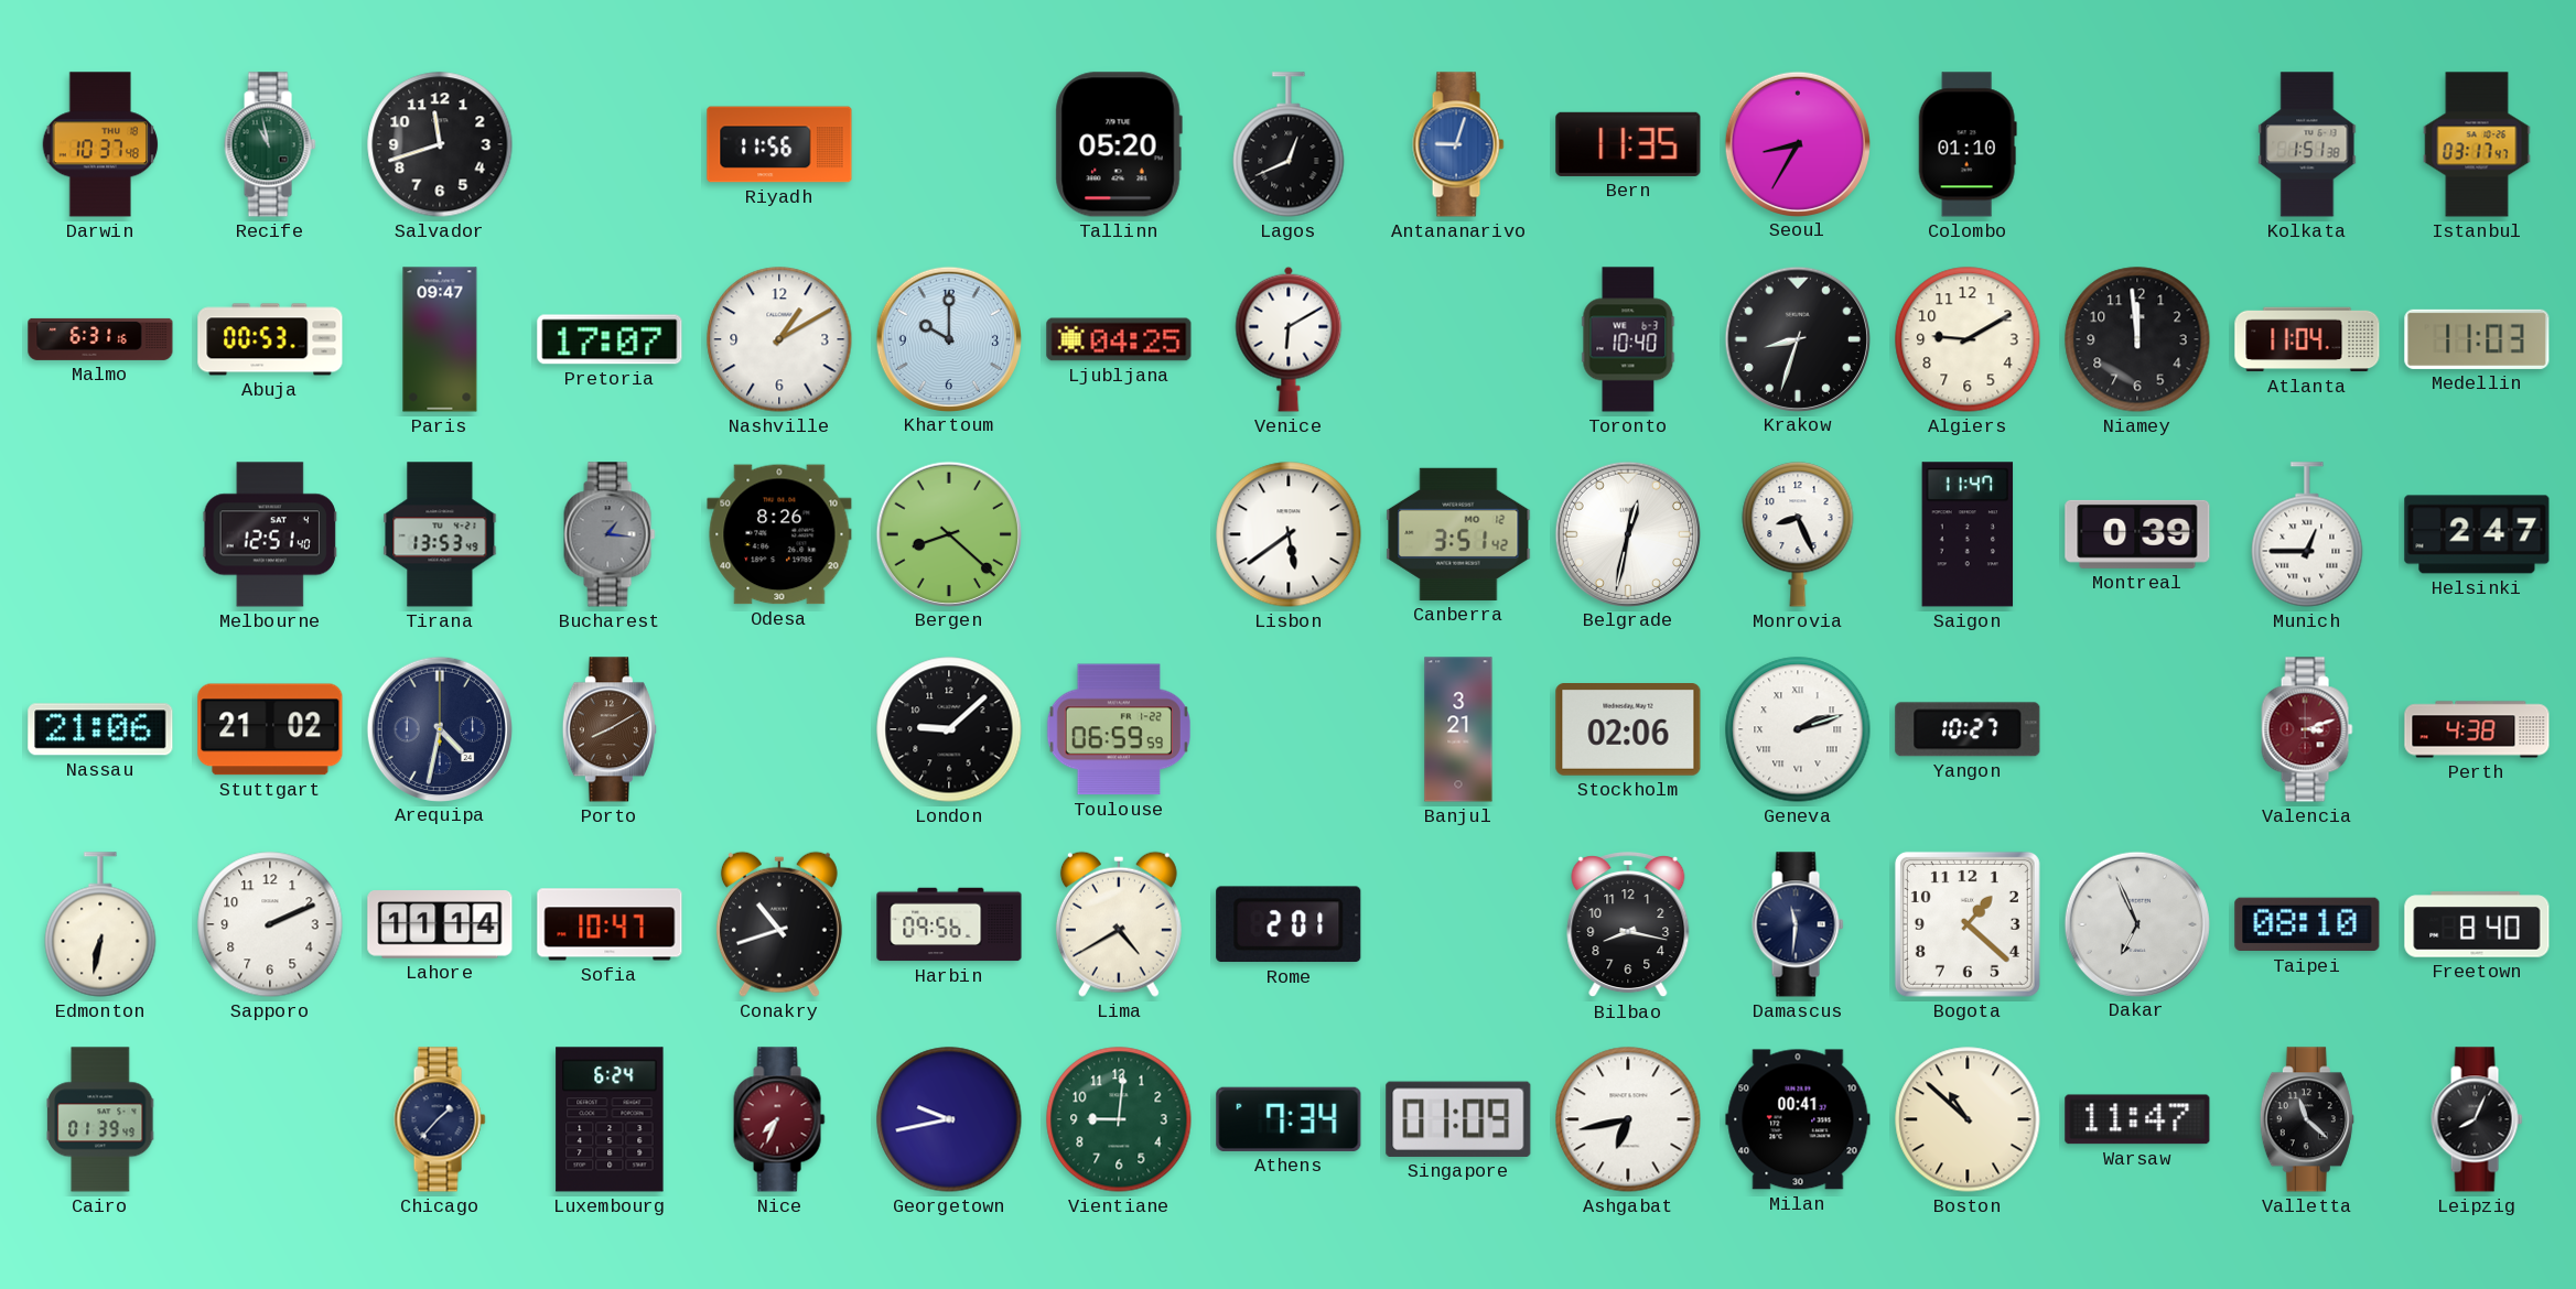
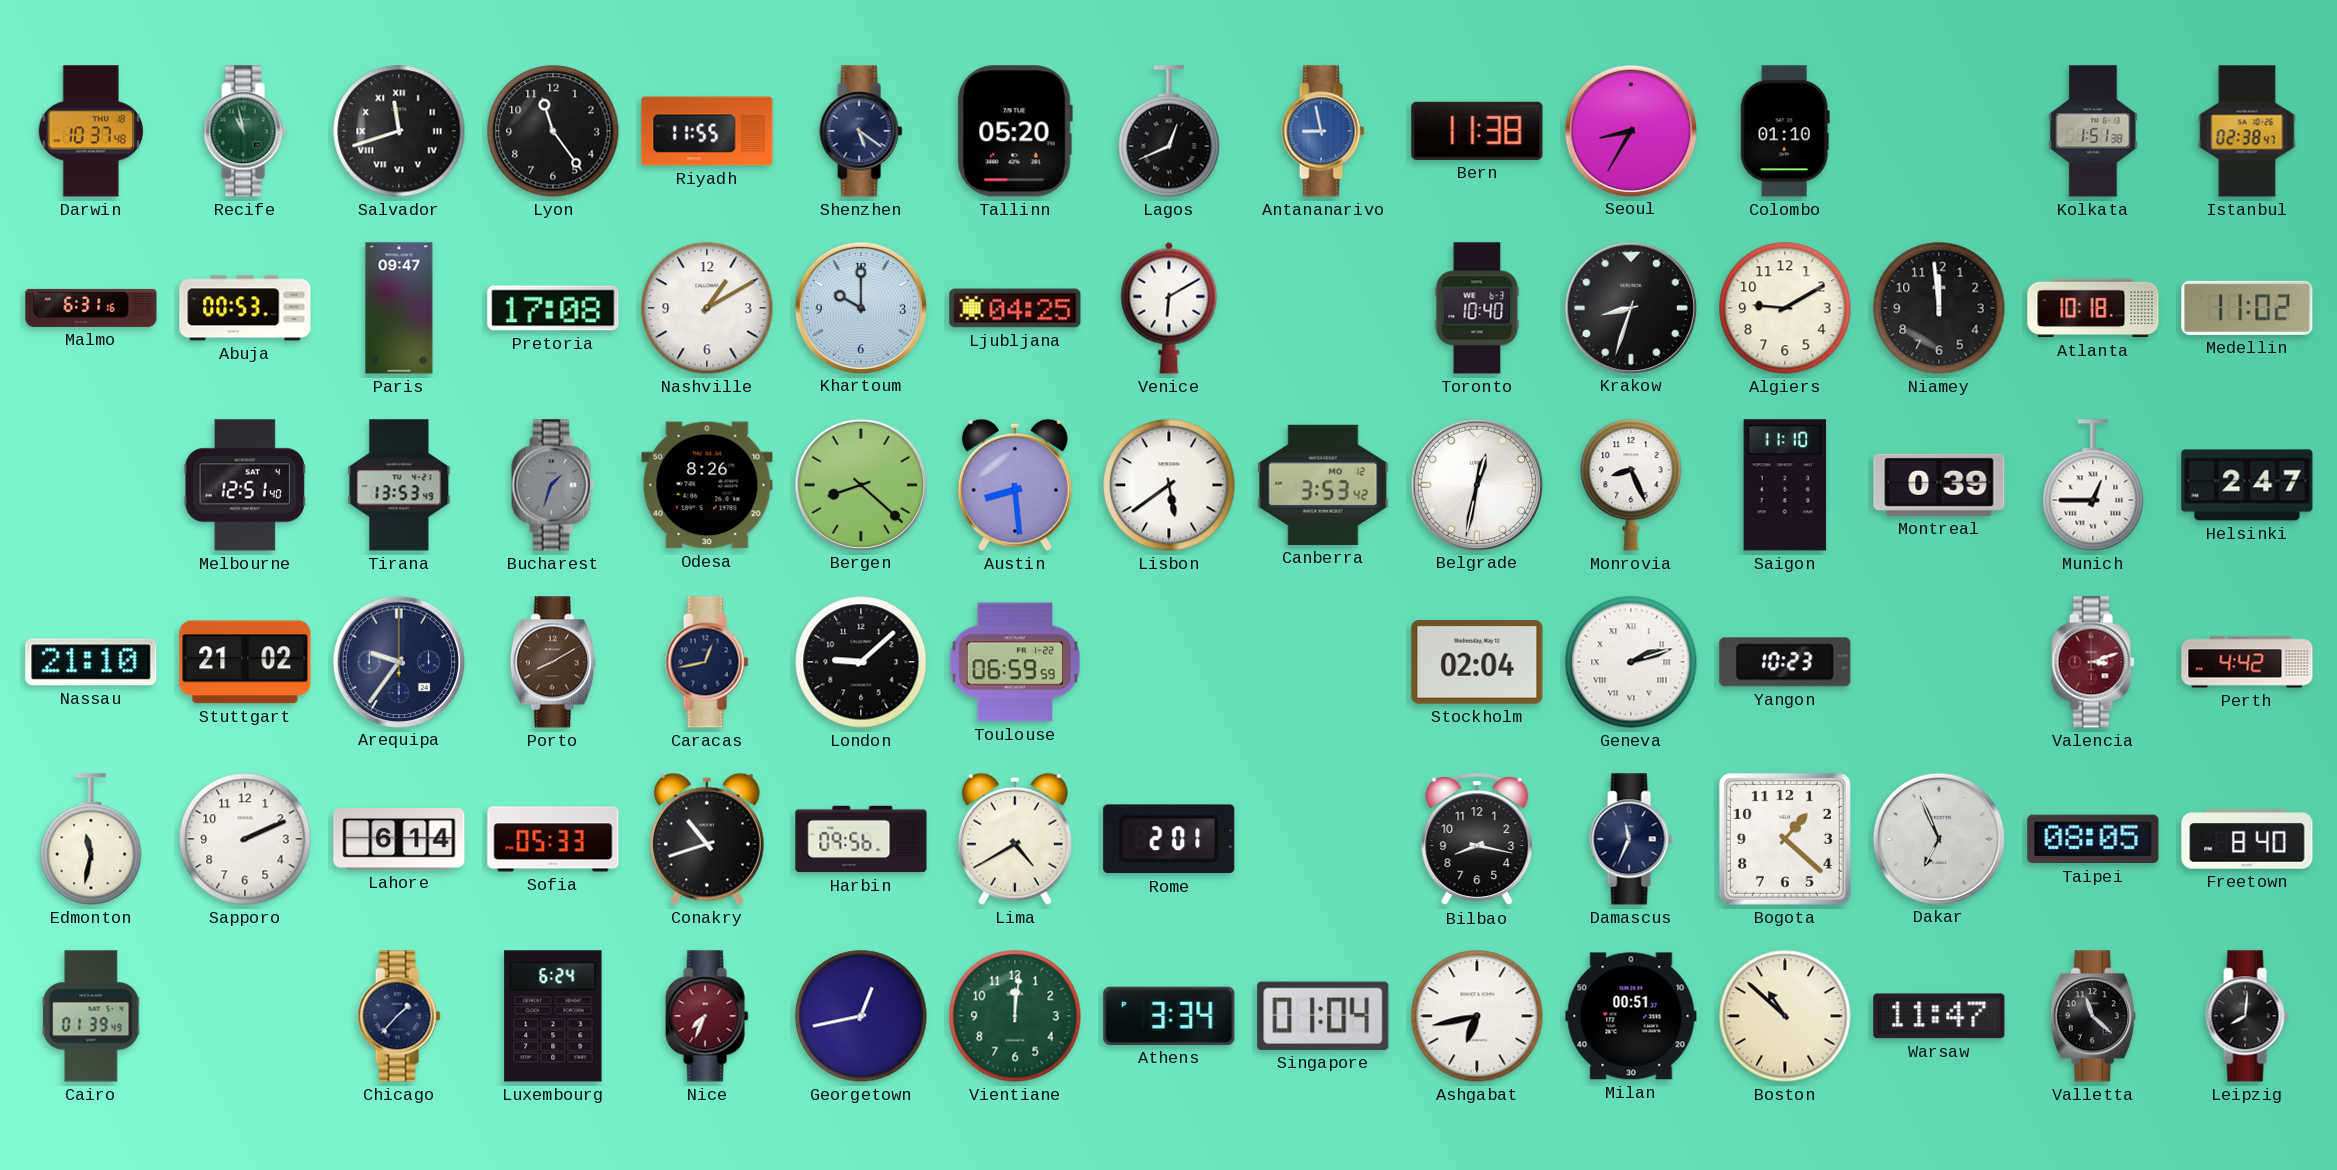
Salvador numerals: Arabic -> Roman
Lyon: none -> 11:24
Riyadh: 11:56 -> 11:55
Shenzhen: none -> 5:21
Antananarivo: 9:03 -> 8:58
Bern: 11:35 -> 11:38
Istanbul: 03:17 -> 02:38
Pretoria: 17:07 -> 17:08
Atlanta: 11:04 -> 10:18
Medellin: 11:03 -> 11:02
Bucharest: 1:16 -> 1:33
Austin: none -> 8:29
Canberra: 3:51 -> 3:53
Saigon: 11:47 -> 11:10
Nassau: 21:06 -> 21:10
Arequipa: 4:32 -> 9:36
Caracas: none -> 12:43
Banjul: 3:21 -> none
Stockholm: 02:06 -> 02:04
Yangon: 10:27 -> 10:23
Perth: 4:38 -> 4:42
Edmonton: 6:32 -> 11:32
Lahore: 11:14 -> 6:14
Sofia: 10:47 -> 05:33
Damascus: 11:31 -> 11:34
Taipei: 08:10 -> 08:05
Georgetown: 9:43 -> 12:43
Vientiane: 9:01 -> 12:01
Athens: 7:34 -> 3:34
Singapore: 01:09 -> 01:04
Milan: 00:41 -> 00:51
Leipzig: 8:04 -> 8:01
